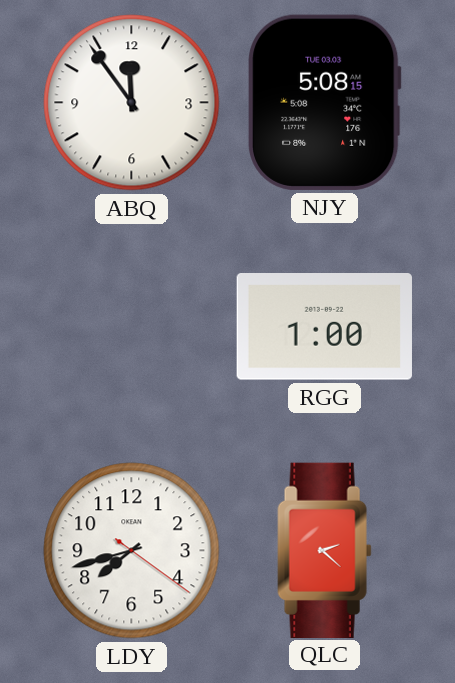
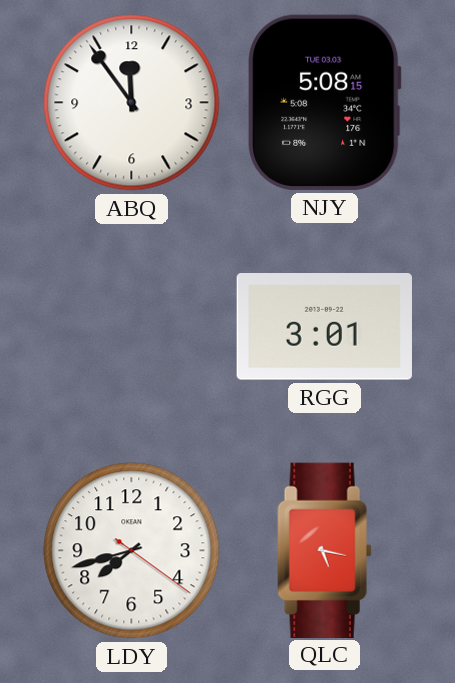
RGG: 1:00 -> 3:01
QLC: 2:22 -> 5:17
